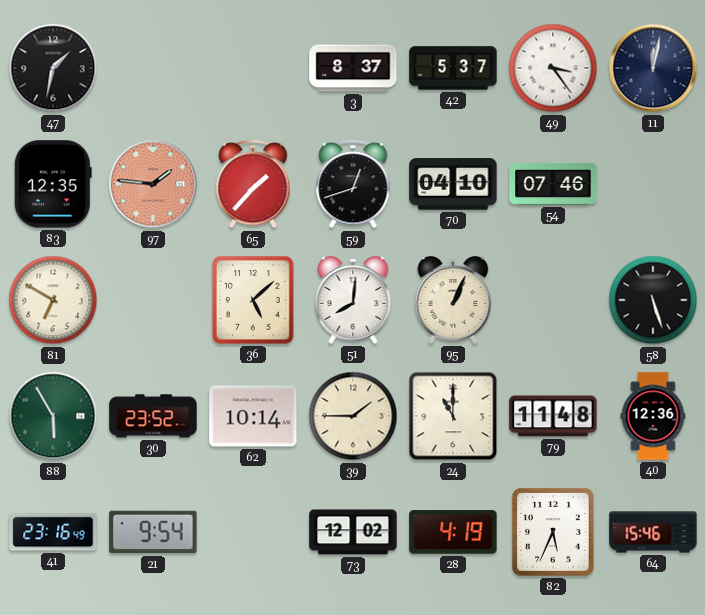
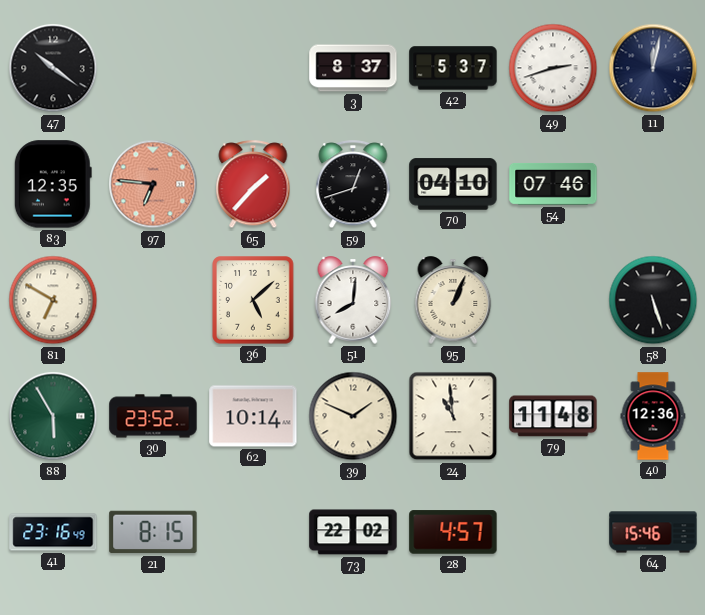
47: 1:32 -> 10:21
49: 3:24 -> 2:42
97: 1:46 -> 6:46
39: 1:45 -> 1:49
24: 11:00 -> 10:59
21: 9:54 -> 8:15
73: 12:02 -> 22:02
28: 4:19 -> 4:57
82: 5:34 -> none
